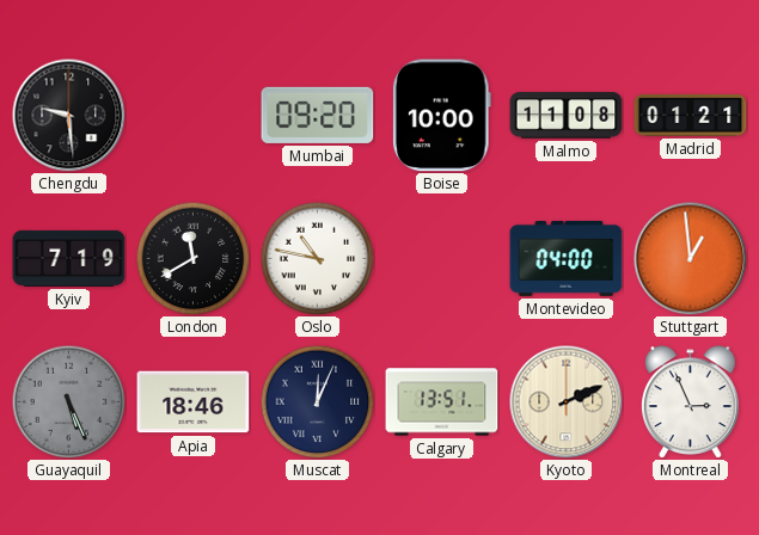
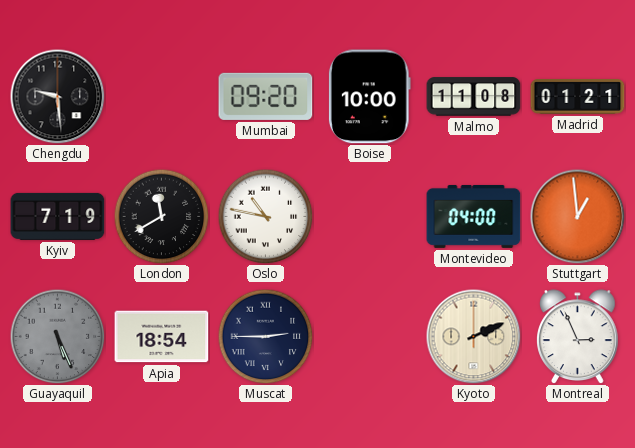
Apia: 18:46 -> 18:54
Muscat: 12:04 -> 2:45
Calgary: 13:51 -> none
